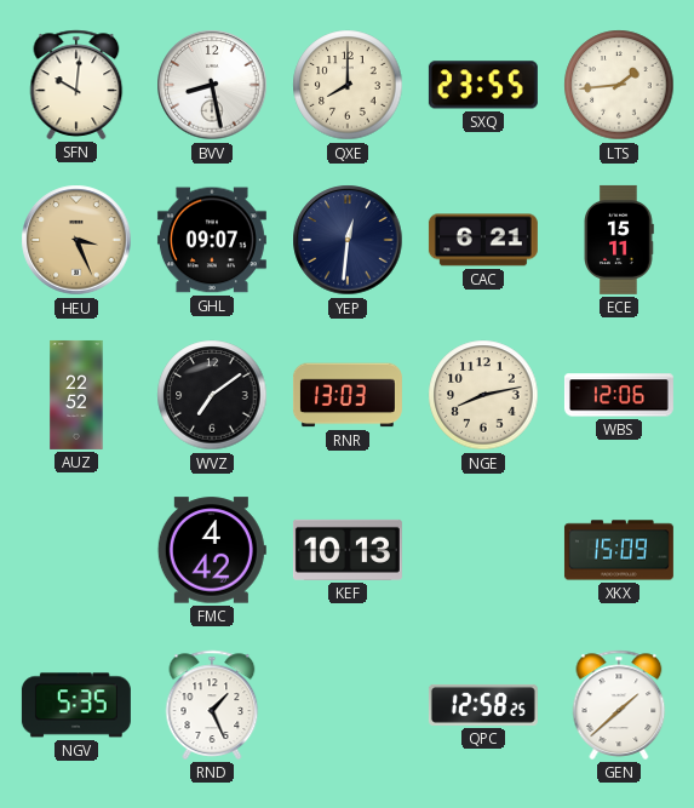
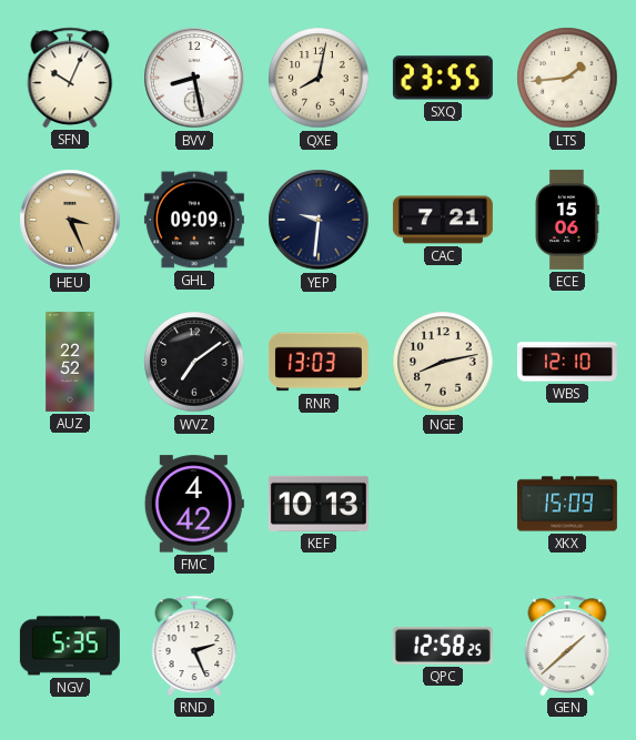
SFN: 10:01 -> 10:04
QXE: 8:00 -> 8:02
GHL: 09:07 -> 09:09
YEP: 12:31 -> 9:31
CAC: 6:21 -> 7:21
ECE: 15:11 -> 15:06
WBS: 12:06 -> 12:10
RND: 1:26 -> 2:26
